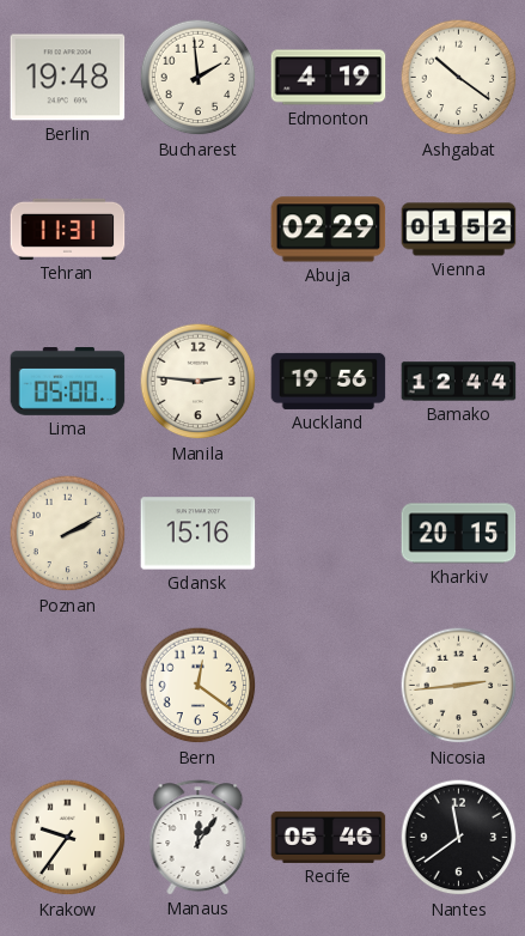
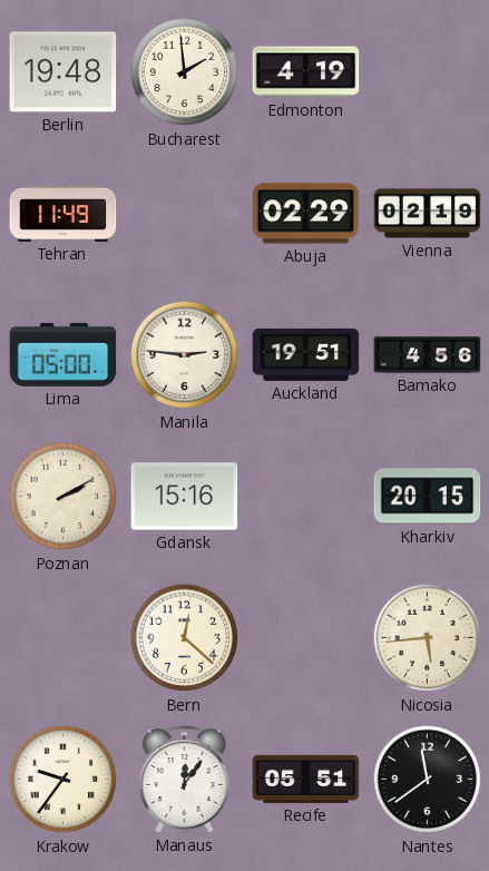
Ashgabat: 10:21 -> none
Tehran: 11:31 -> 11:49
Vienna: 01:52 -> 02:19
Auckland: 19:56 -> 19:51
Bamako: 12:44 -> 4:56
Bern: 12:21 -> 12:22
Nicosia: 2:44 -> 5:44
Recife: 05:46 -> 05:51
